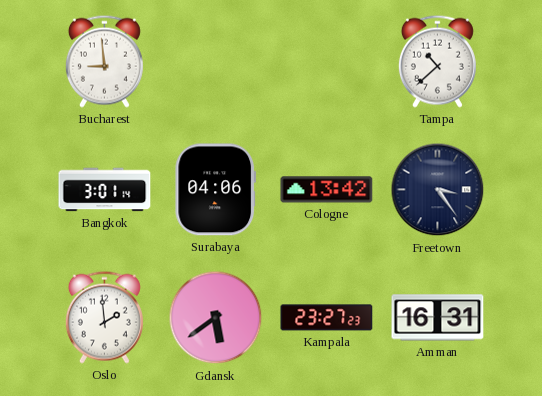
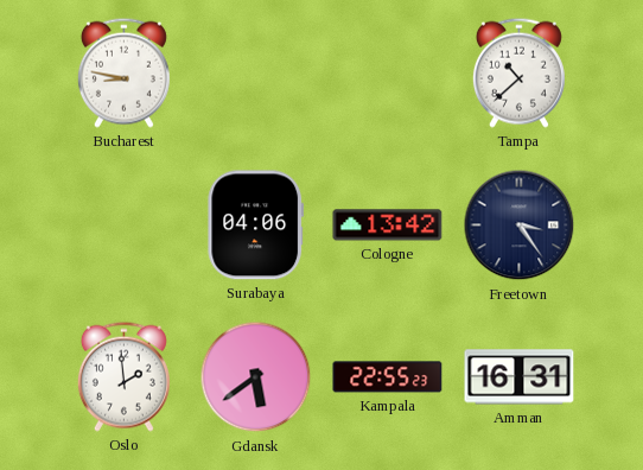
Bucharest: 8:59 -> 8:47
Bangkok: 3:01 -> none
Kampala: 23:27 -> 22:55
